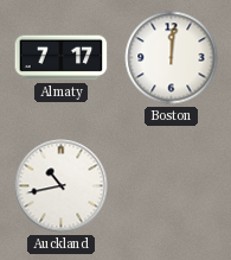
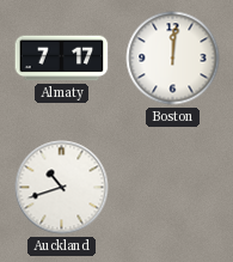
Auckland: 10:43 -> 10:42
